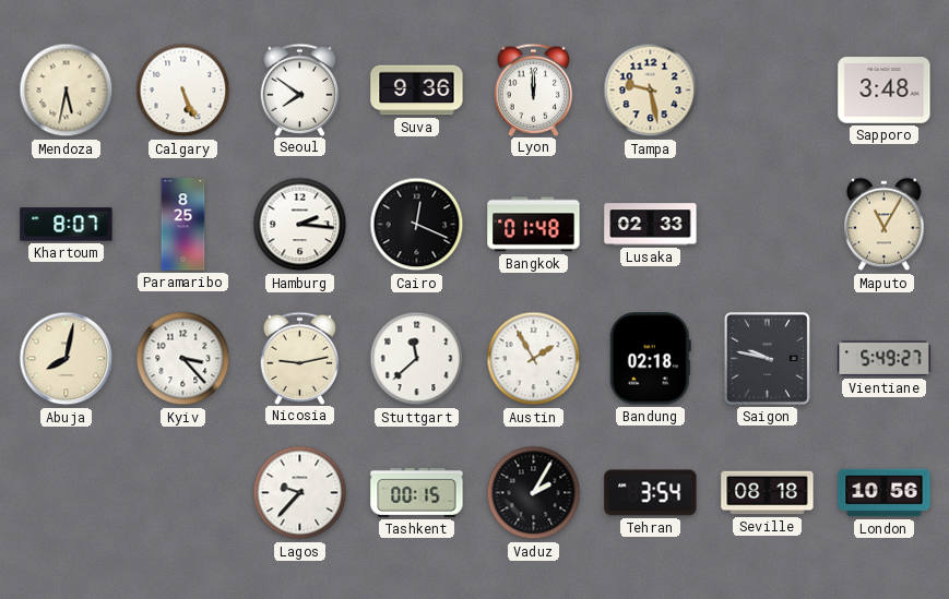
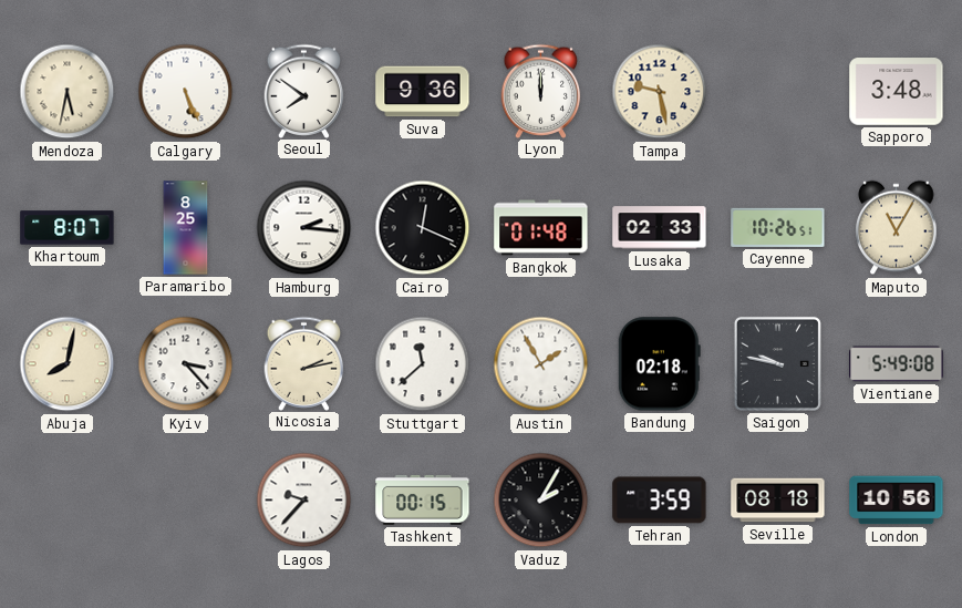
Cayenne: none -> 10:26
Nicosia: 9:13 -> 2:13
Vientiane: 5:49:27 -> 5:49:08
Tehran: 3:54 -> 3:59
